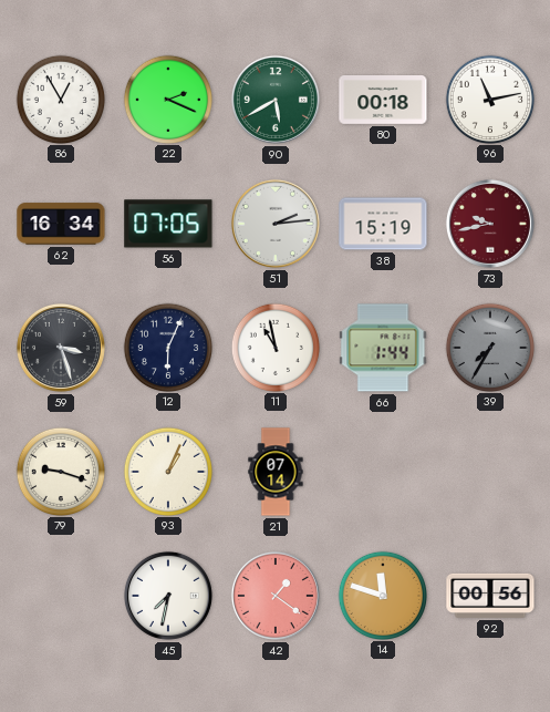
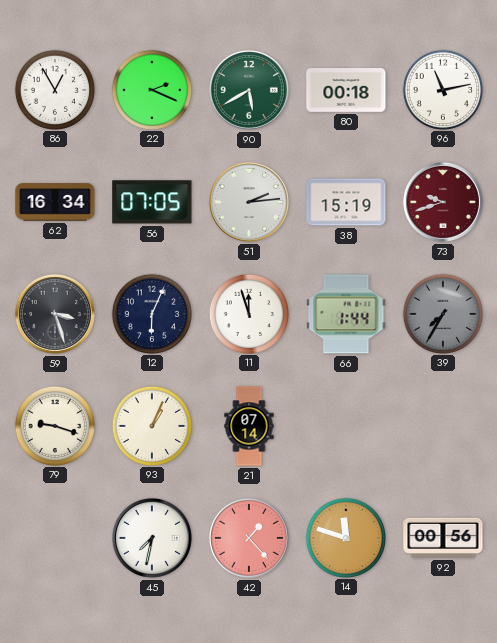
73: 9:43 -> 9:42
11: 10:58 -> 11:57
42: 1:21 -> 1:23
